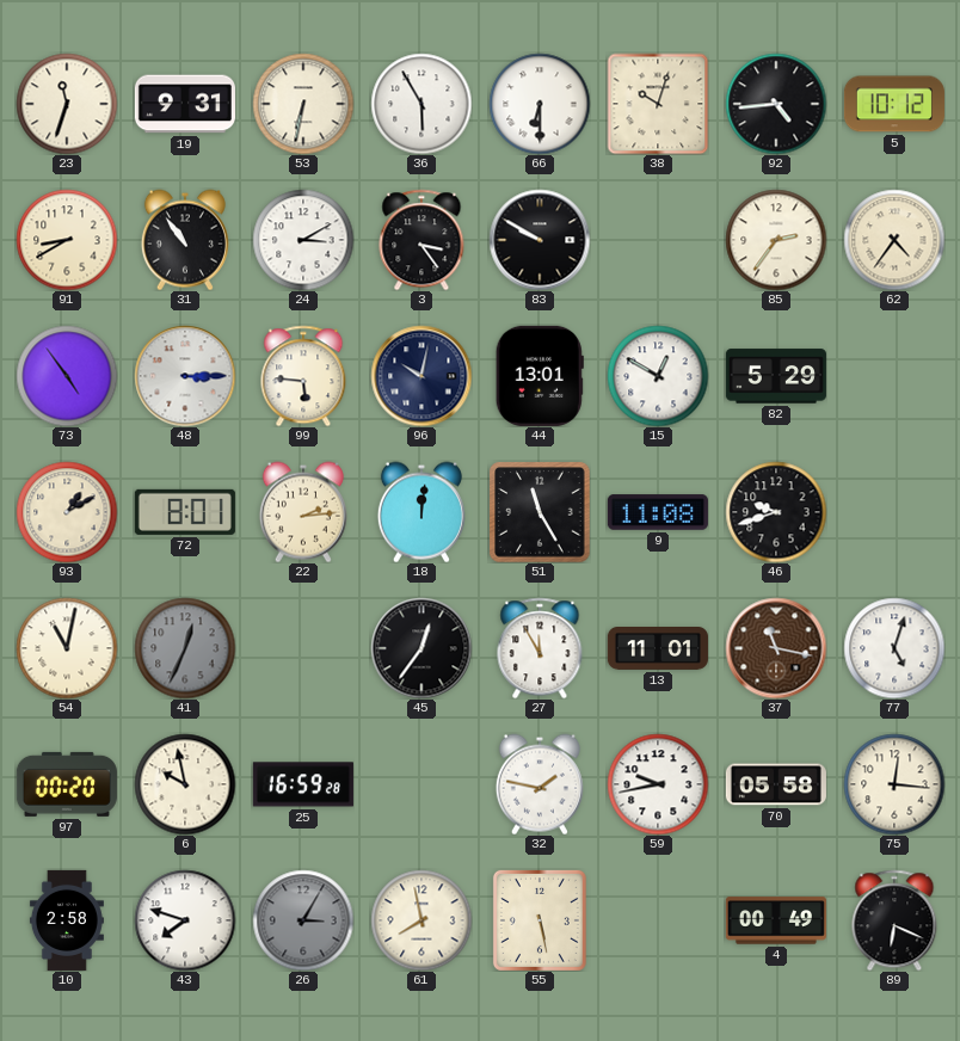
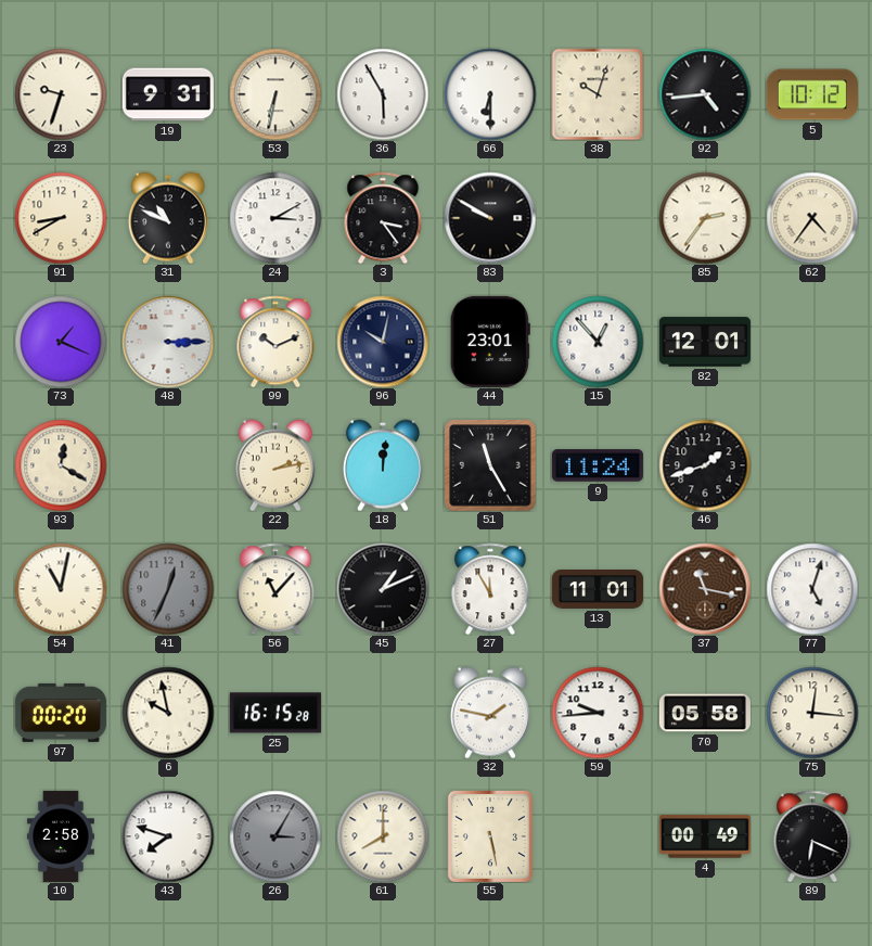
23: 11:33 -> 9:33
31: 10:54 -> 10:49
73: 4:54 -> 1:19
99: 5:46 -> 10:11
44: 13:01 -> 23:01
15: 12:50 -> 12:53
82: 5:29 -> 12:01
93: 1:10 -> 12:20
72: 8:01 -> none
22: 2:14 -> 2:13
9: 11:08 -> 11:24
46: 9:42 -> 1:42
56: none -> 11:07
45: 12:36 -> 1:11
25: 16:59 -> 16:15
59: 9:43 -> 9:44
61: 7:58 -> 8:00
